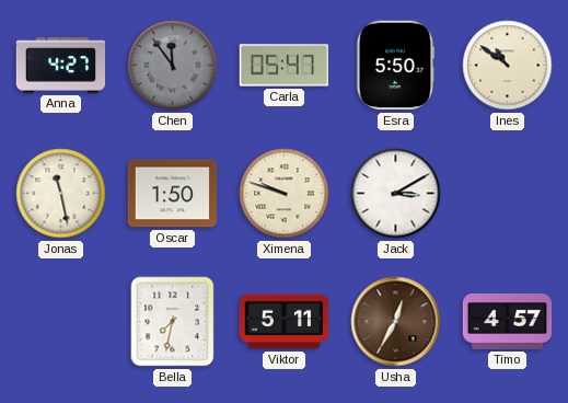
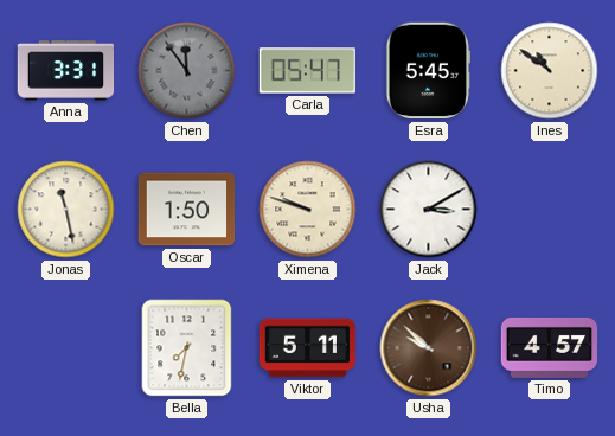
Anna: 4:27 -> 3:31
Esra: 5:50 -> 5:45
Usha: 12:35 -> 9:52
